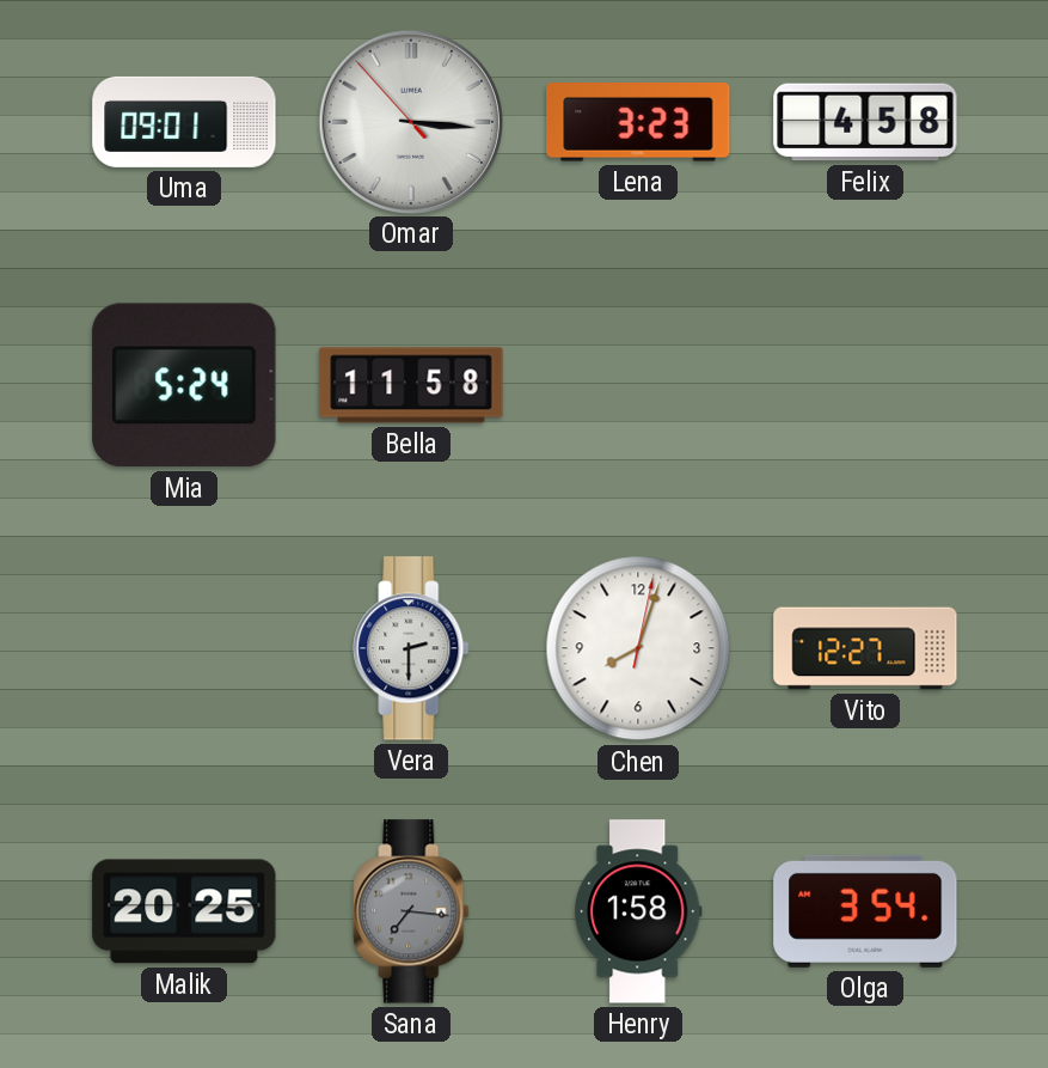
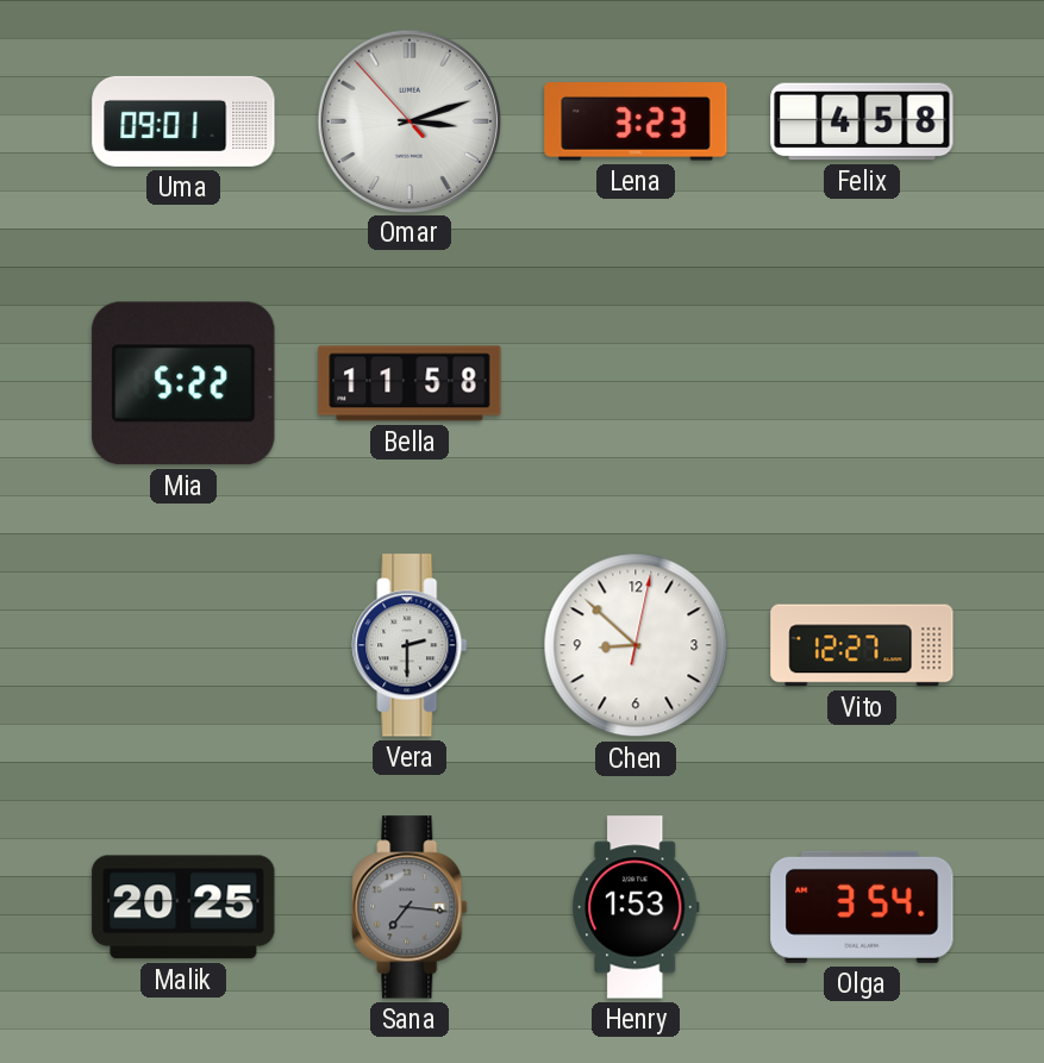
Omar: 3:15 -> 3:11
Mia: 5:24 -> 5:22
Chen: 8:03 -> 8:52
Henry: 1:58 -> 1:53
